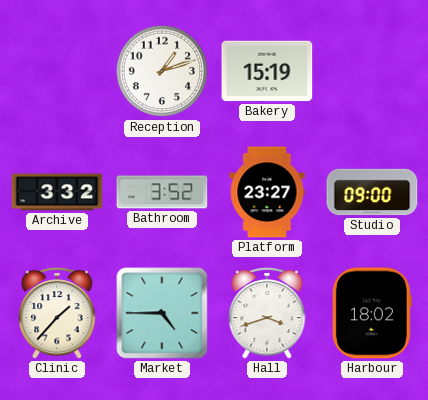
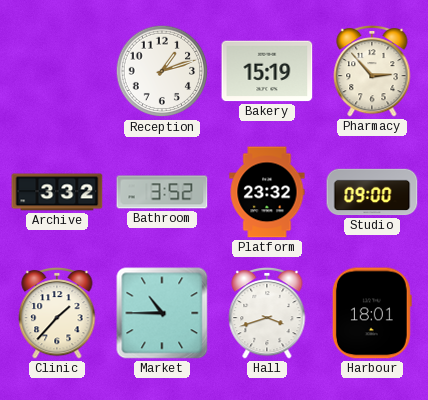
Pharmacy: none -> 2:53
Platform: 23:27 -> 23:32
Market: 4:45 -> 10:45
Harbour: 18:02 -> 18:01
